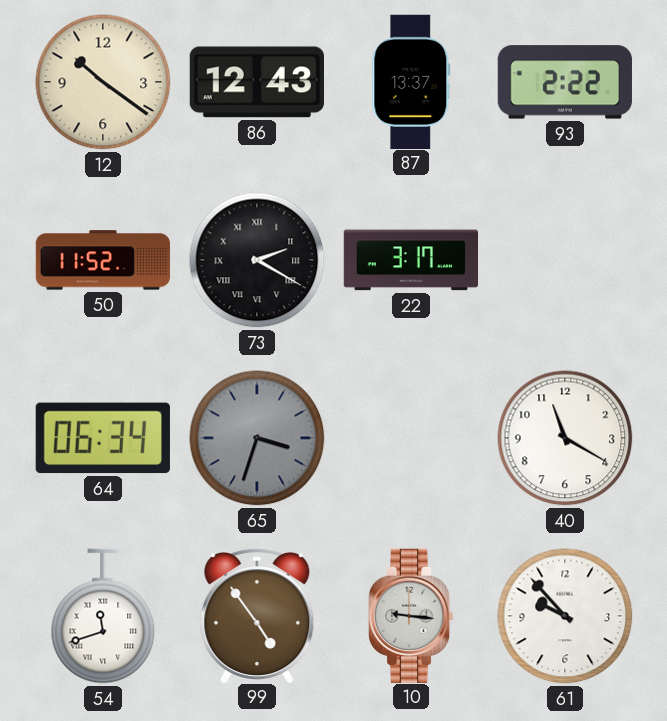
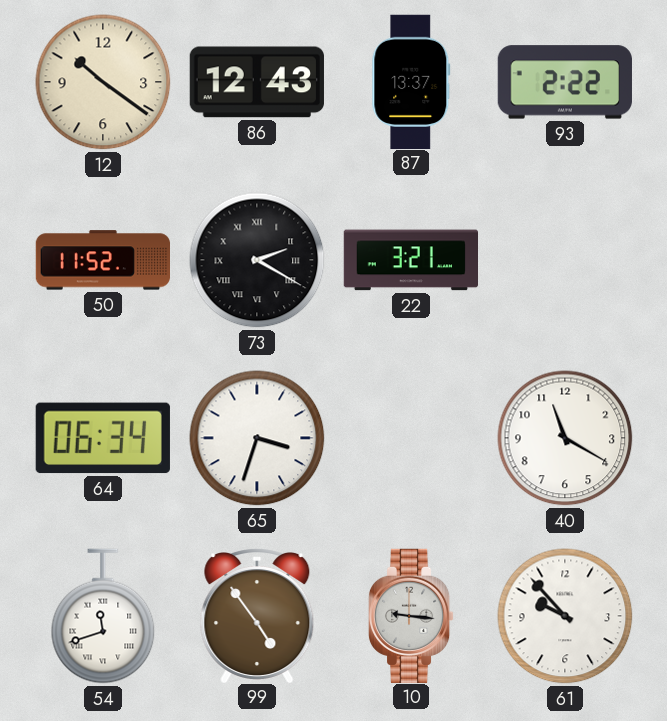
22: 3:17 -> 3:21
65 dial: grey -> white
